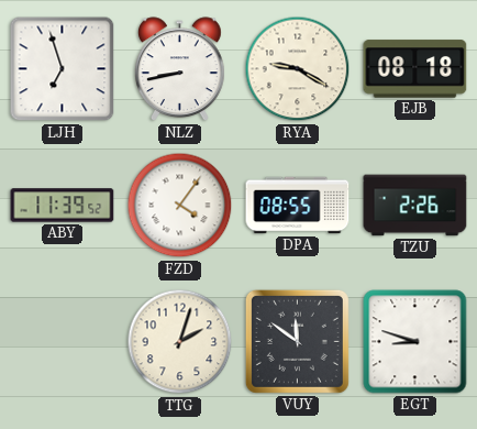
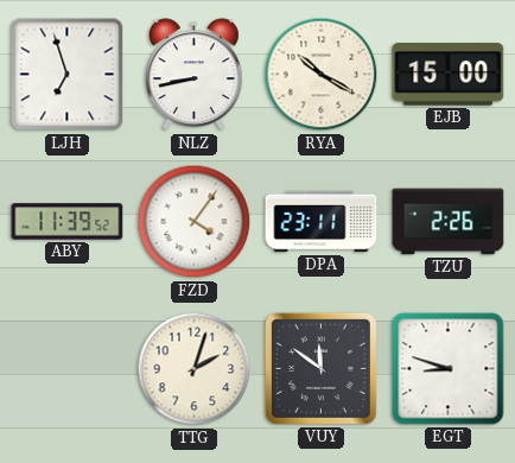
RYA: 9:20 -> 10:20
EJB: 08:18 -> 15:00
DPA: 08:55 -> 23:11
